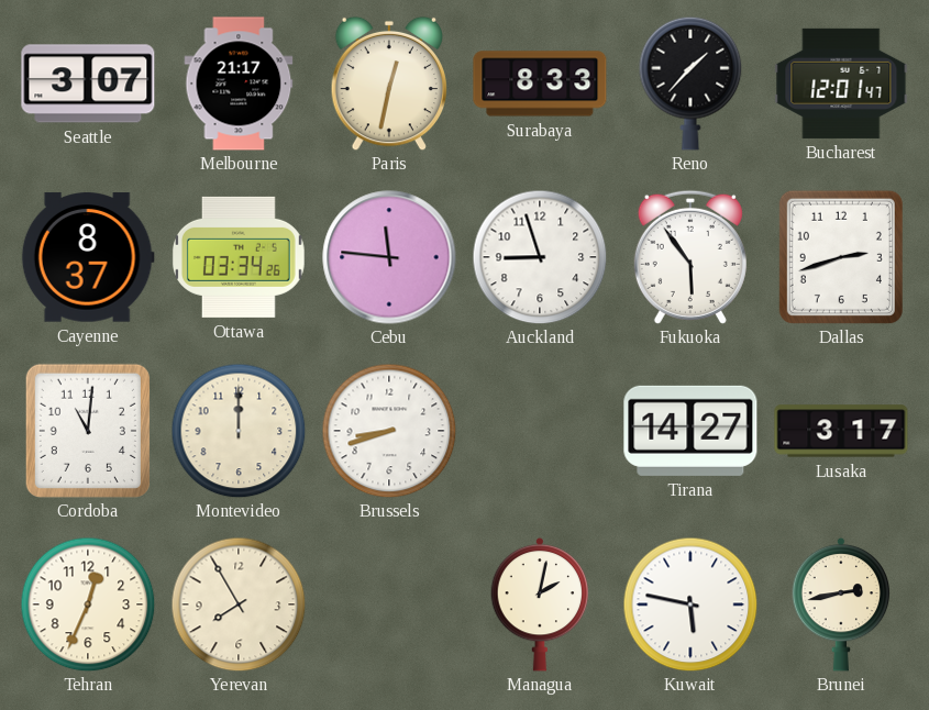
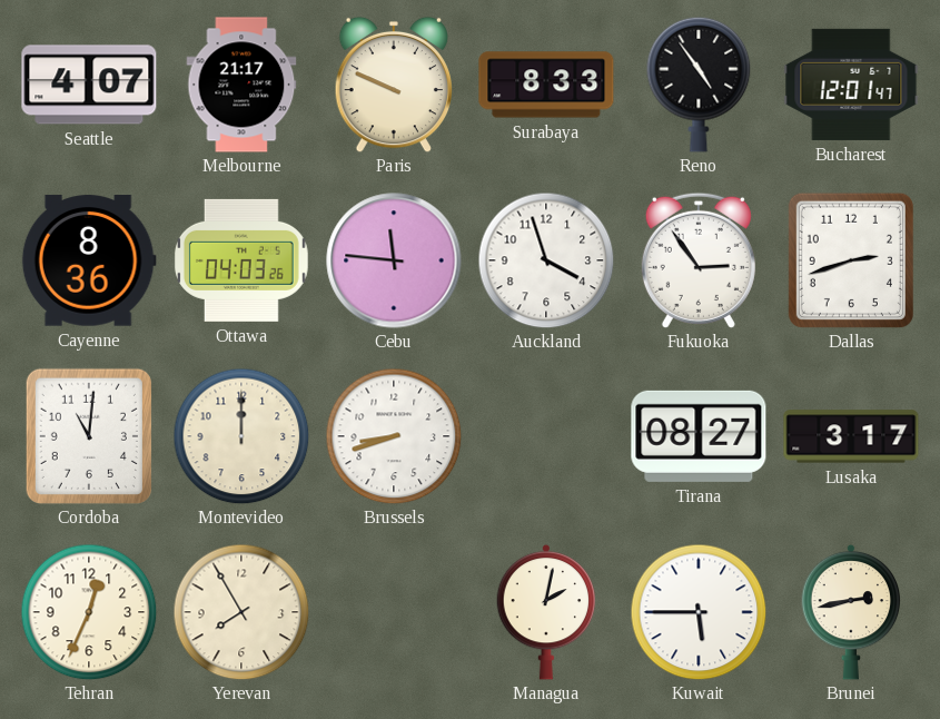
Seattle: 3:07 -> 4:07
Paris: 12:32 -> 9:49
Reno: 1:37 -> 4:54
Cayenne: 8:37 -> 8:36
Ottawa: 03:34 -> 04:03
Auckland: 8:57 -> 3:57
Fukuoka: 5:54 -> 2:54
Tirana: 14:27 -> 08:27
Kuwait: 5:47 -> 5:45
